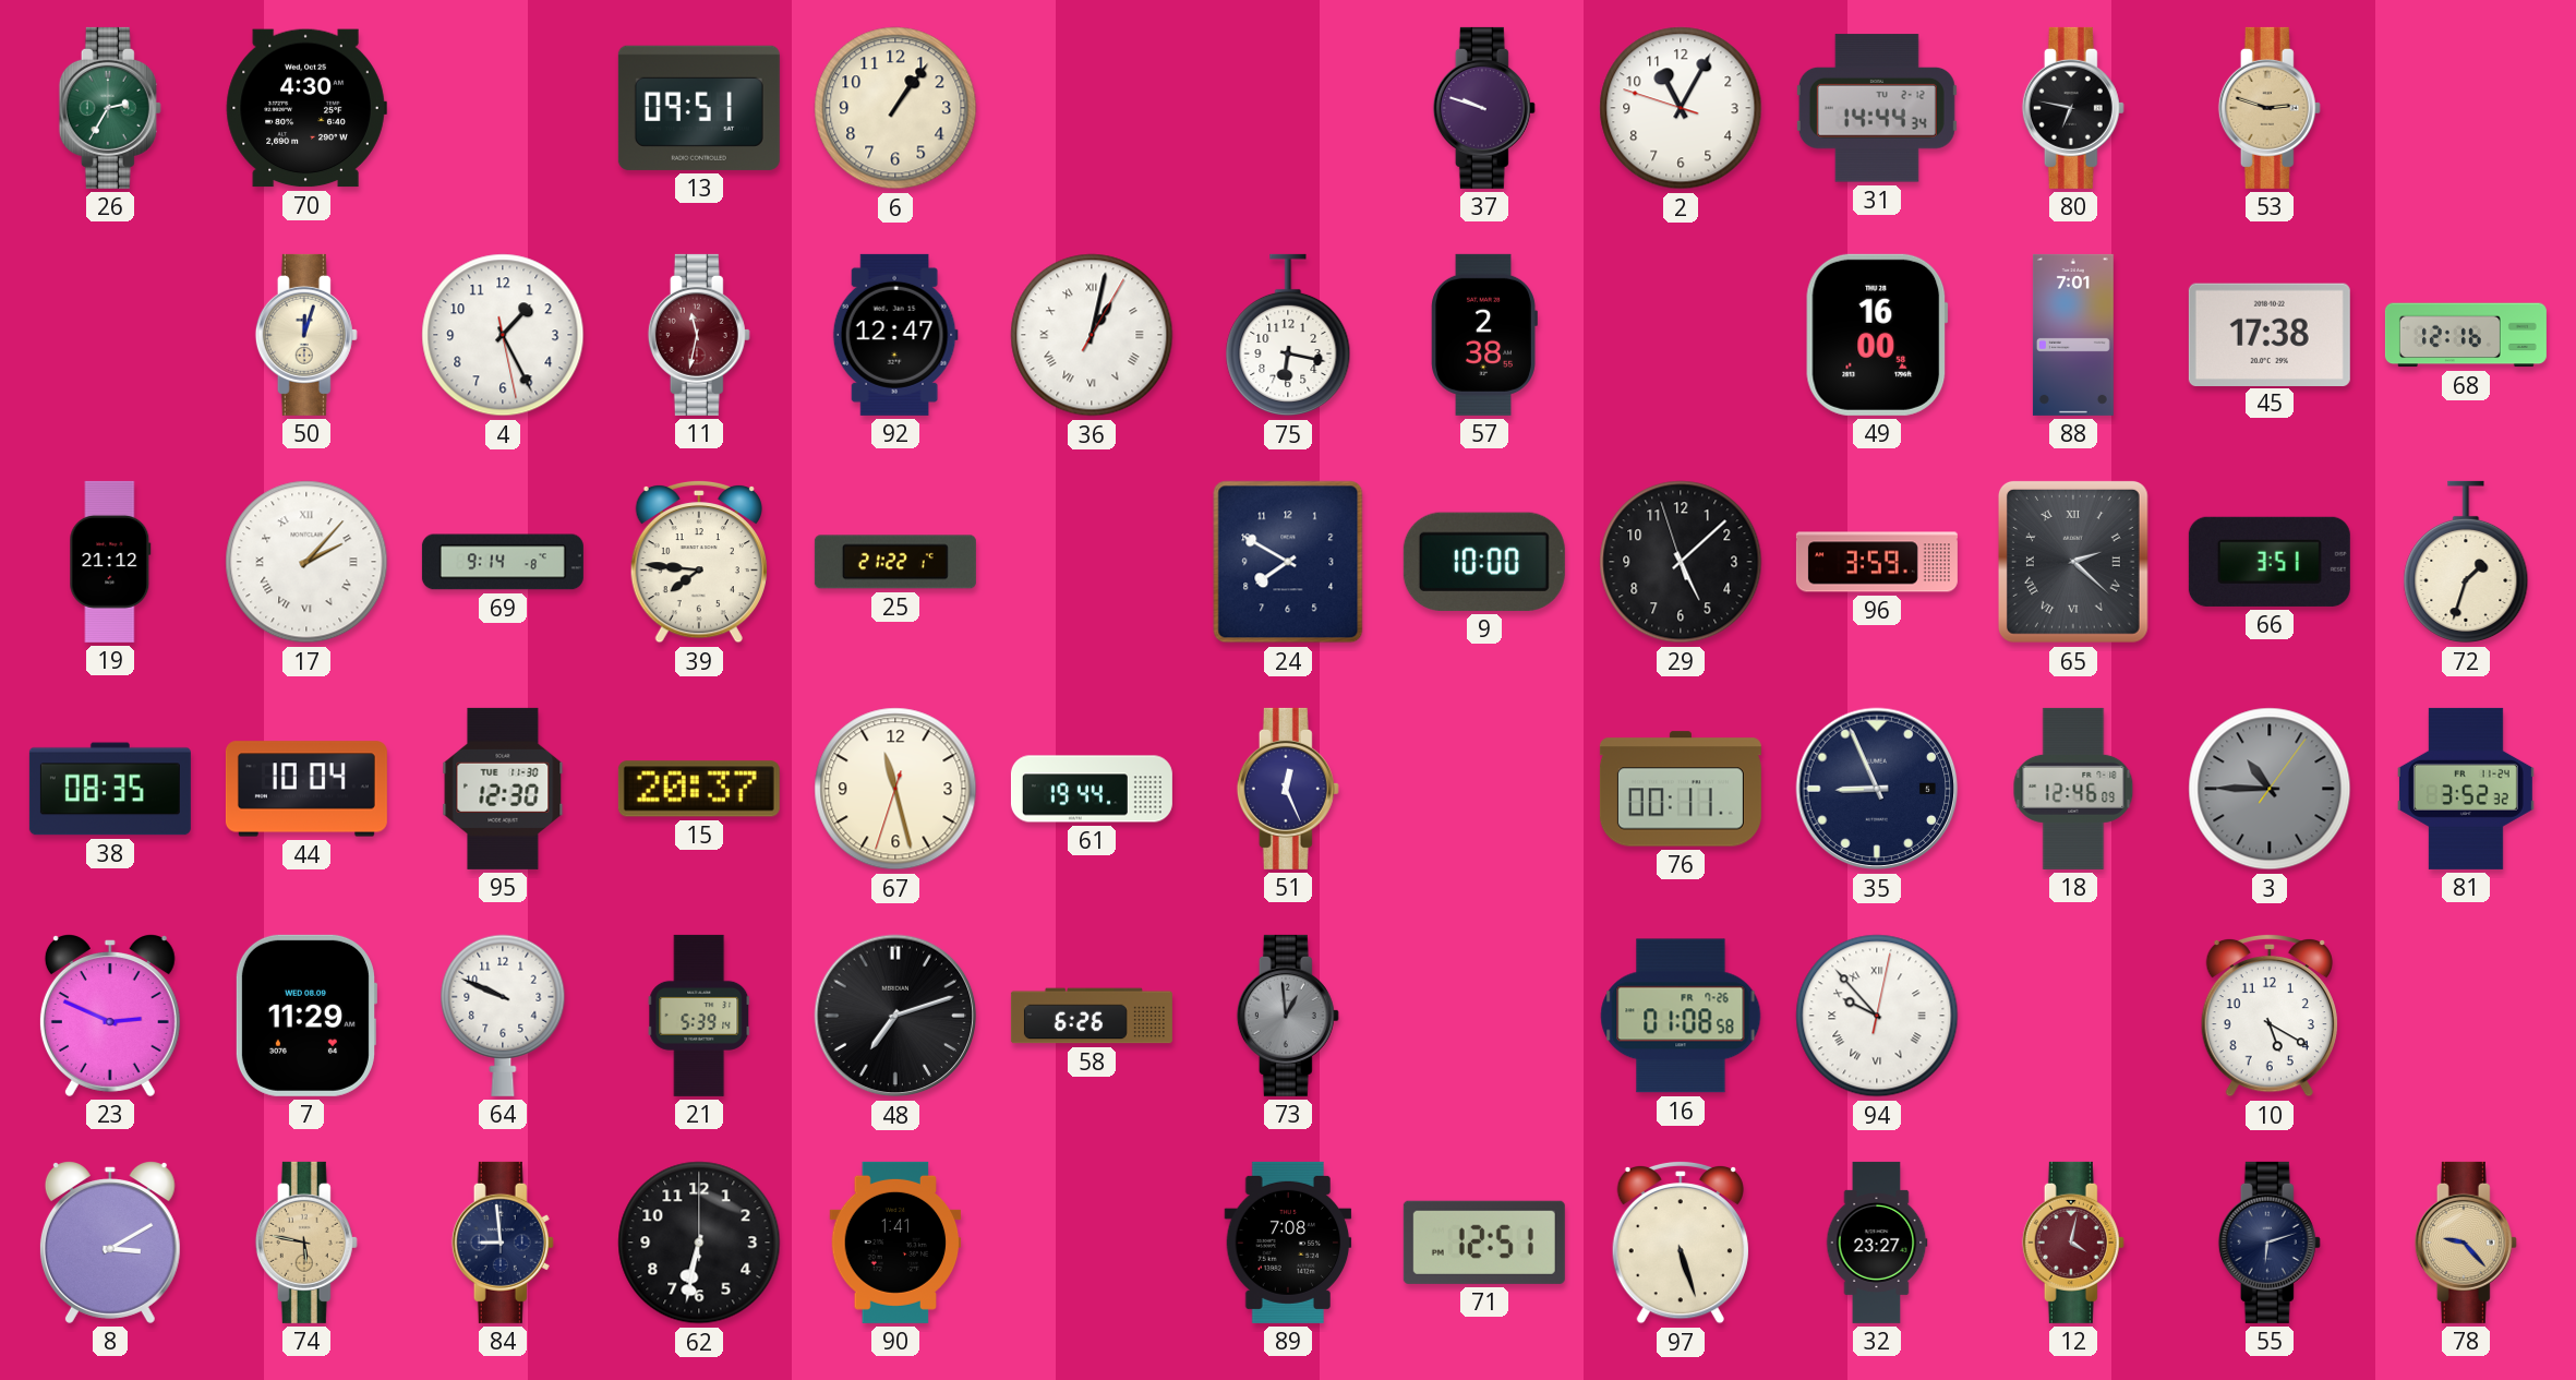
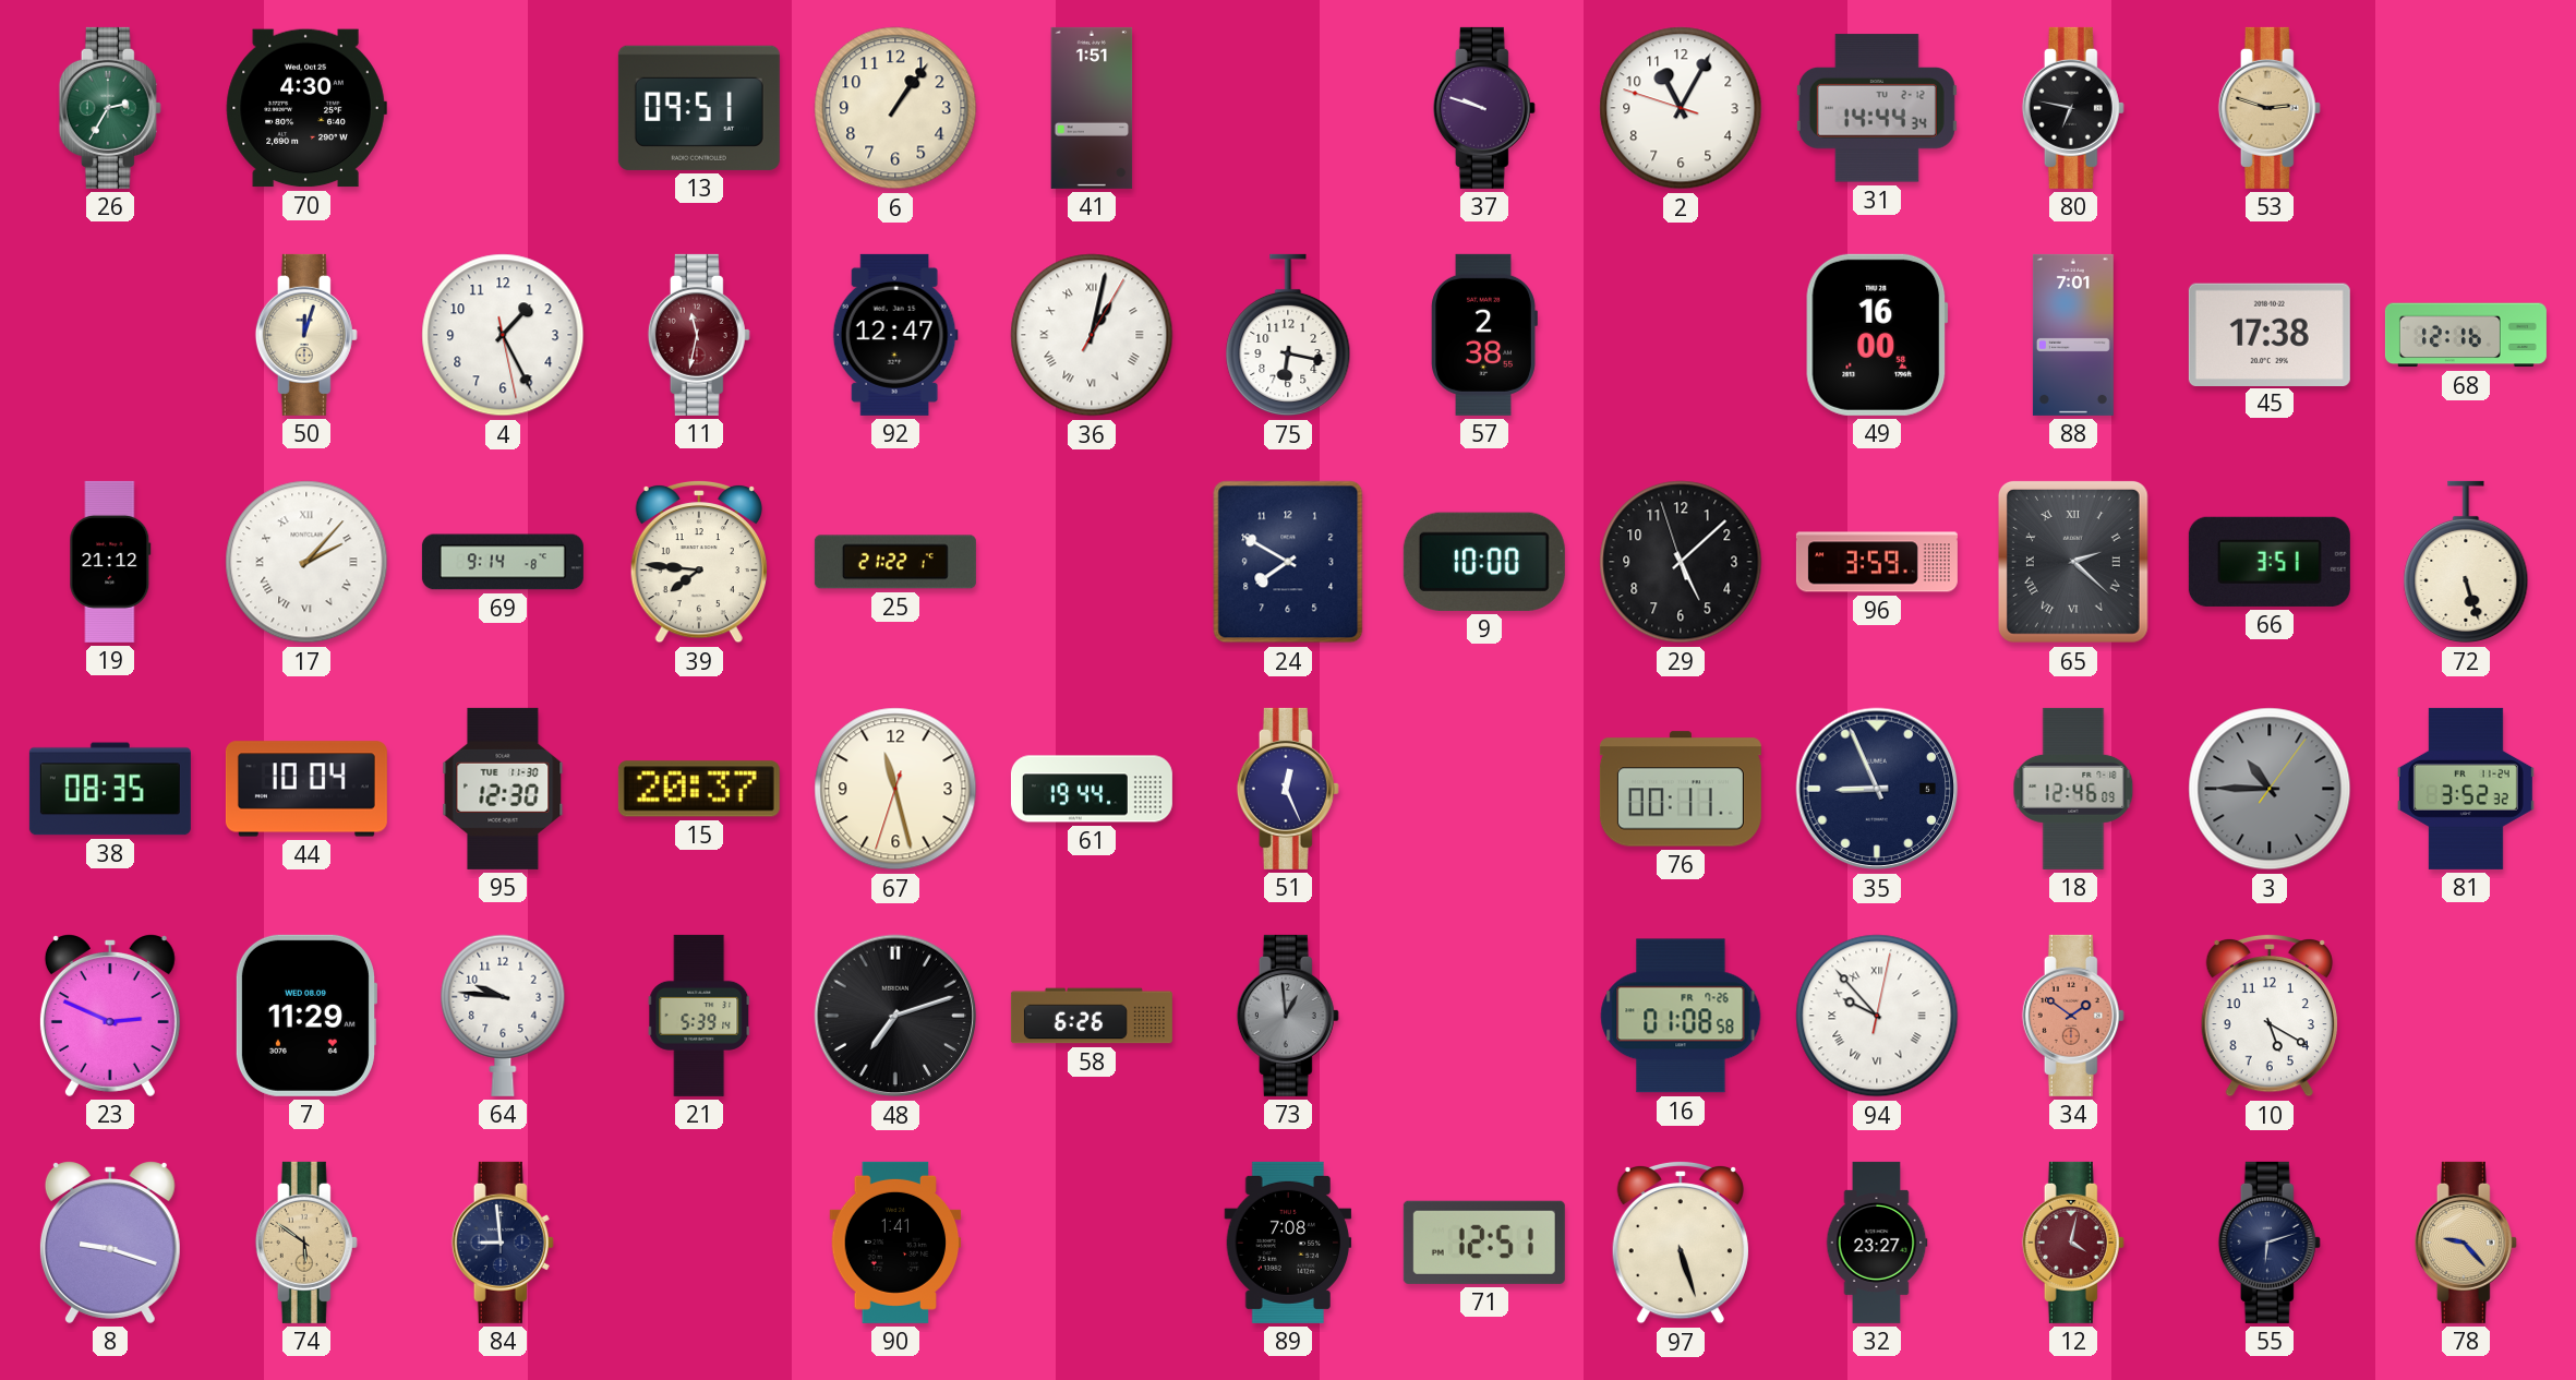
41: none -> 1:51
72: 1:33 -> 5:27
64: 9:49 -> 9:46
34: none -> 1:51
8: 3:10 -> 9:18
74: 5:47 -> 5:51
62: 6:32 -> none
